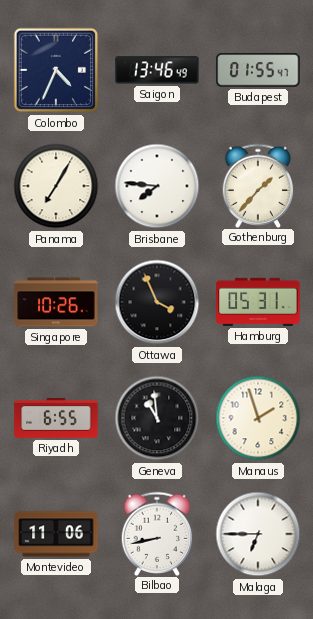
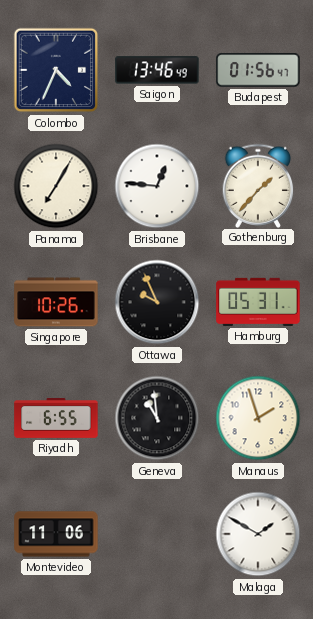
Budapest: 01:55 -> 01:56
Brisbane: 7:46 -> 12:46
Ottawa: 3:56 -> 9:56
Bilbao: 8:43 -> none
Malaga: 6:45 -> 1:50
